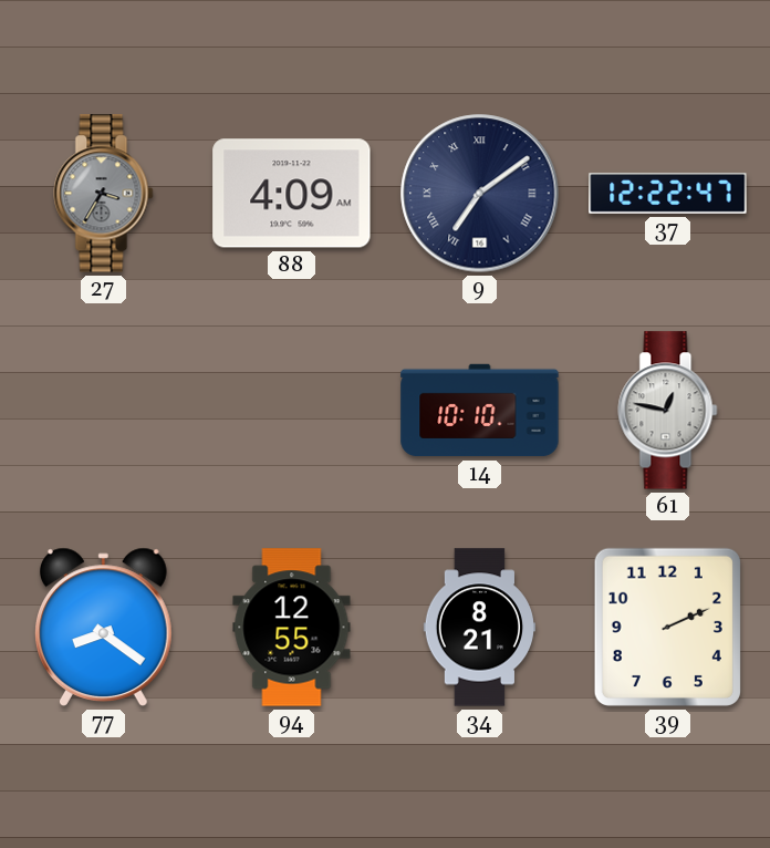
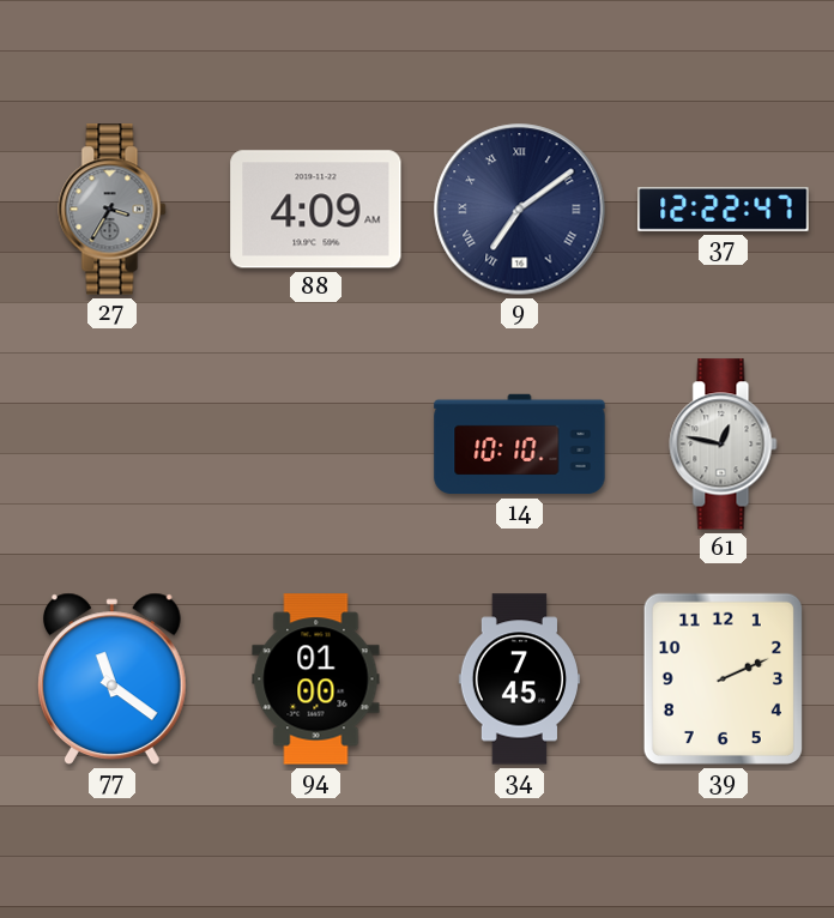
77: 8:21 -> 11:21
94: 12:55 -> 01:00
34: 8:21 -> 7:45
